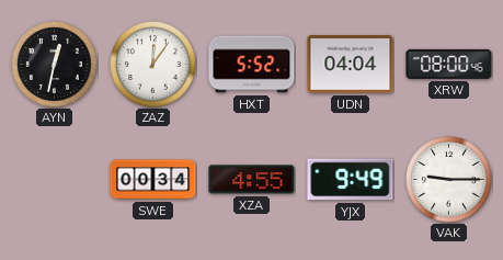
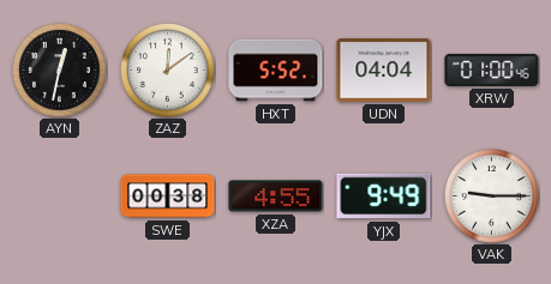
ZAZ: 12:06 -> 12:09
XRW: 08:00 -> 01:00
SWE: 00:34 -> 00:38
